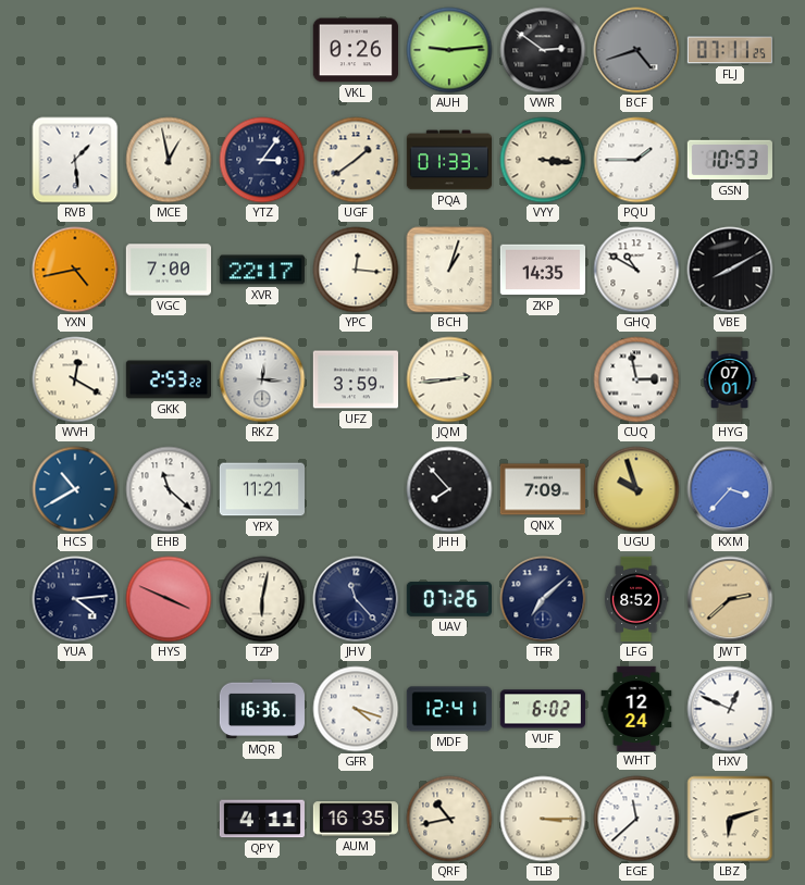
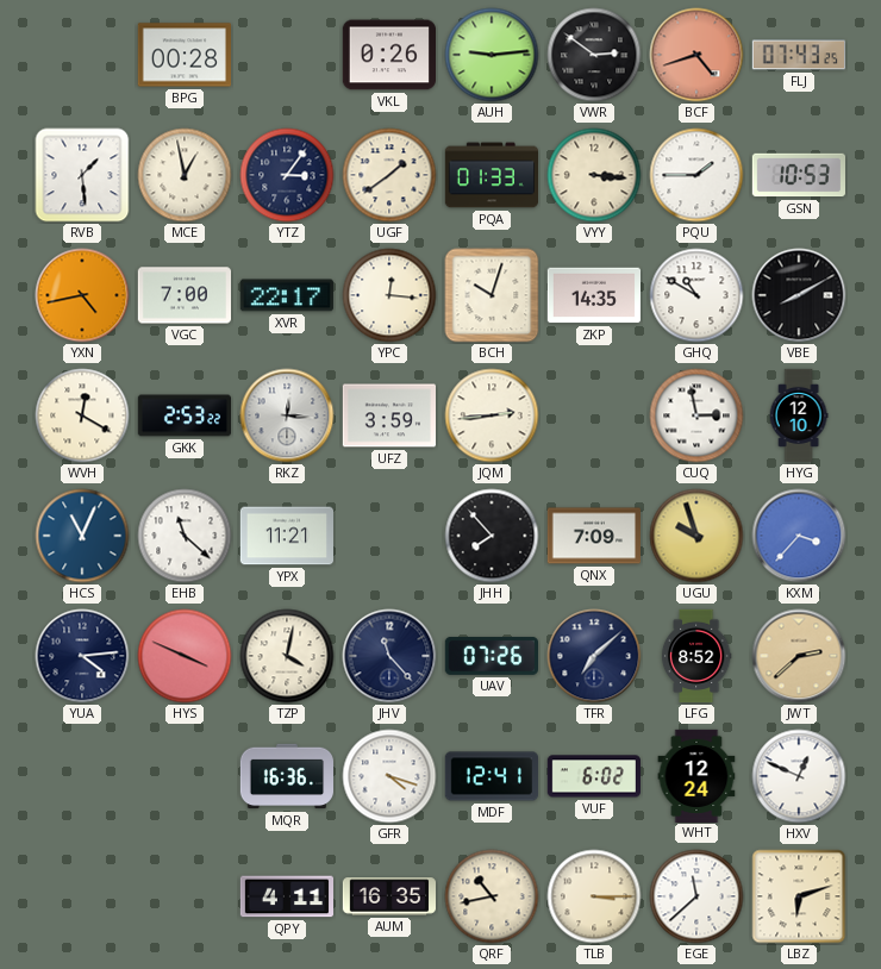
BPG: none -> 00:28
BCF dial: grey -> salmon
FLJ: 07:11 -> 07:43
BCH: 1:03 -> 10:03
HYG: 07:01 -> 12:10
HCS: 10:40 -> 11:04
TZP: 6:02 -> 4:02
